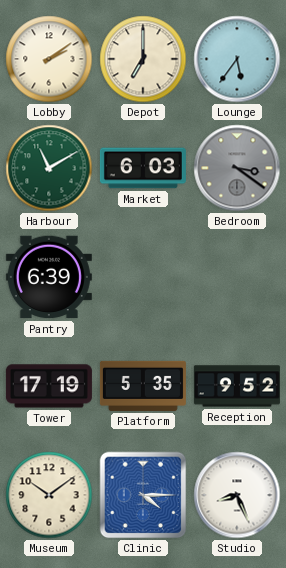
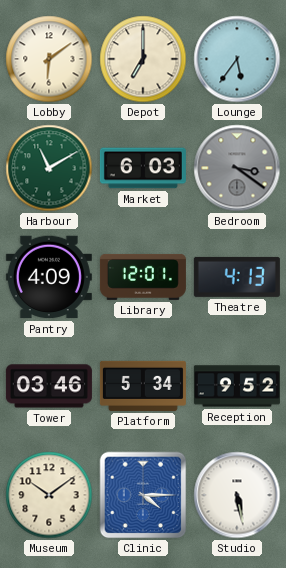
Lobby: 2:09 -> 6:09
Pantry: 6:39 -> 4:09
Library: none -> 12:01
Theatre: none -> 4:13
Tower: 17:19 -> 03:46
Platform: 5:35 -> 5:34
Studio: 8:26 -> 5:28
